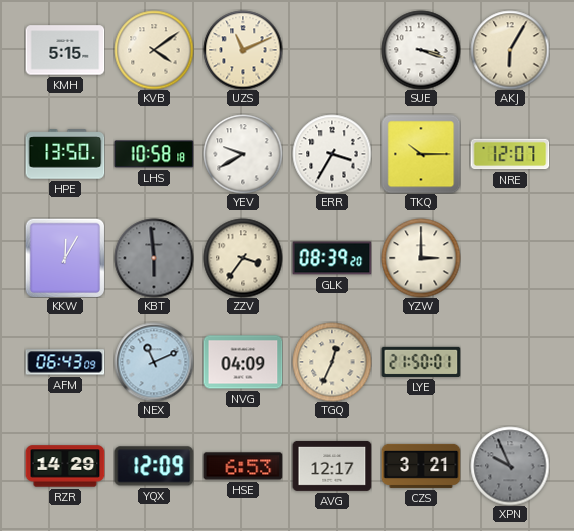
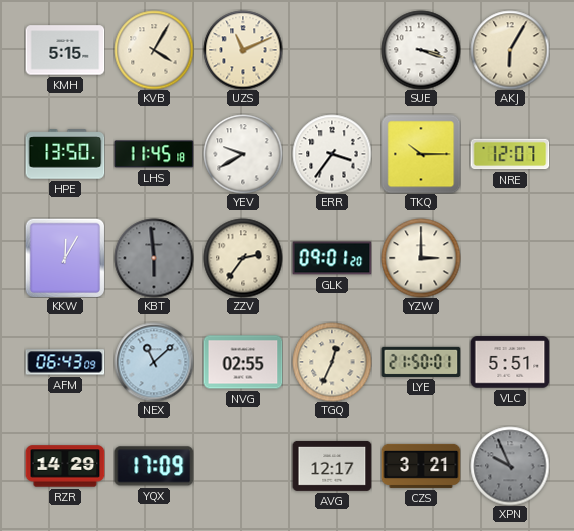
KVB: 4:09 -> 4:05
LHS: 10:58 -> 11:45
ERR: 3:35 -> 3:36
ZZV: 3:36 -> 2:36
GLK: 08:39 -> 09:01
NEX: 11:11 -> 11:08
NVG: 04:09 -> 02:55
VLC: none -> 5:51
YQX: 12:09 -> 17:09
HSE: 6:53 -> none
